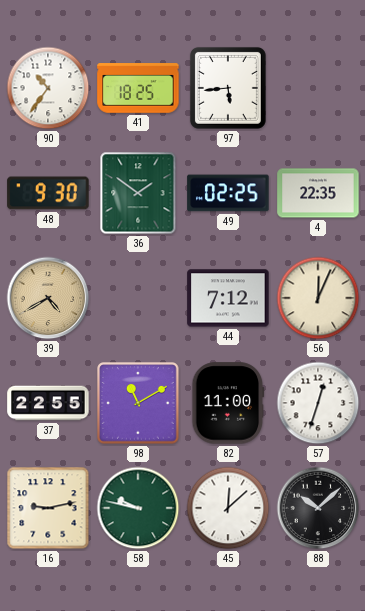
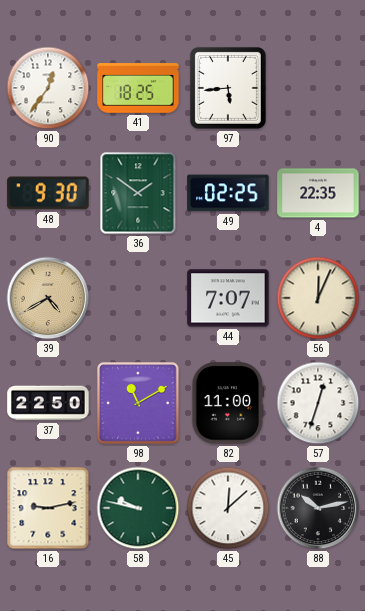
90: 10:36 -> 12:36
44: 7:12 -> 7:07
37: 22:55 -> 22:50
88: 10:08 -> 10:13
